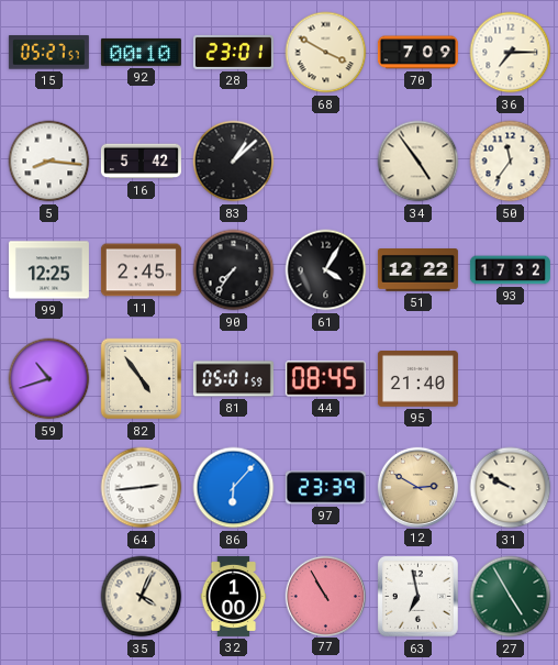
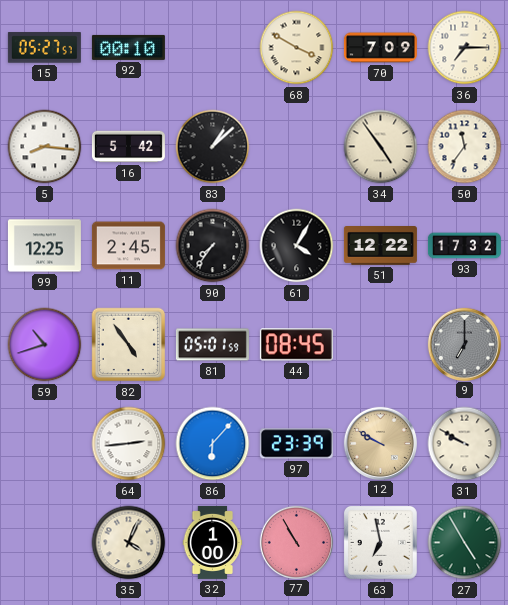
28: 23:01 -> none
95: 21:40 -> none
9: none -> 7:00
12: 2:50 -> 9:50
